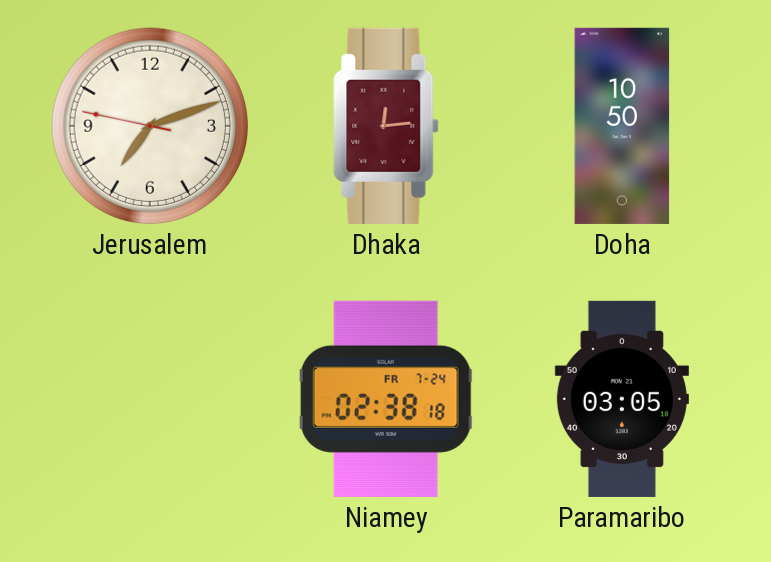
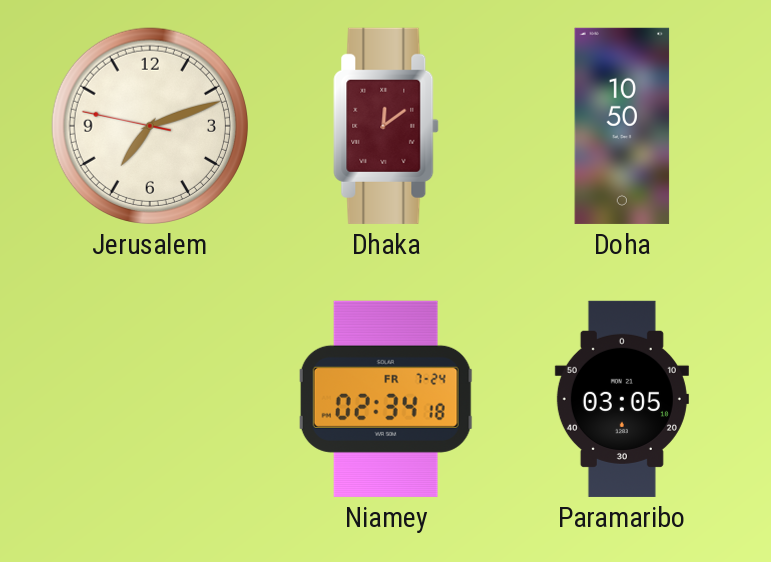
Dhaka: 12:14 -> 12:09
Niamey: 02:38 -> 02:34
